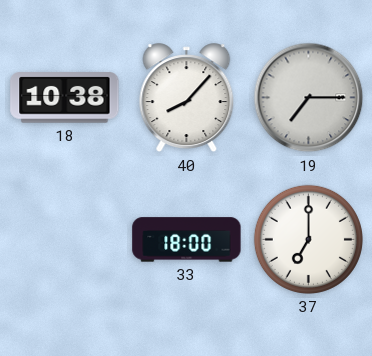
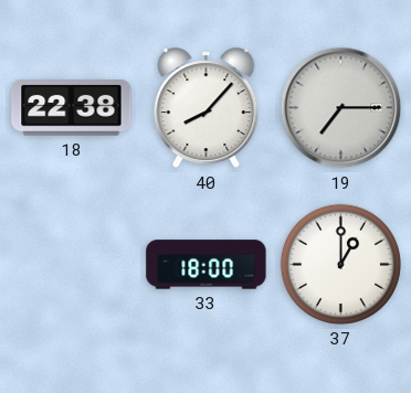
18: 10:38 -> 22:38
37: 7:00 -> 1:00
